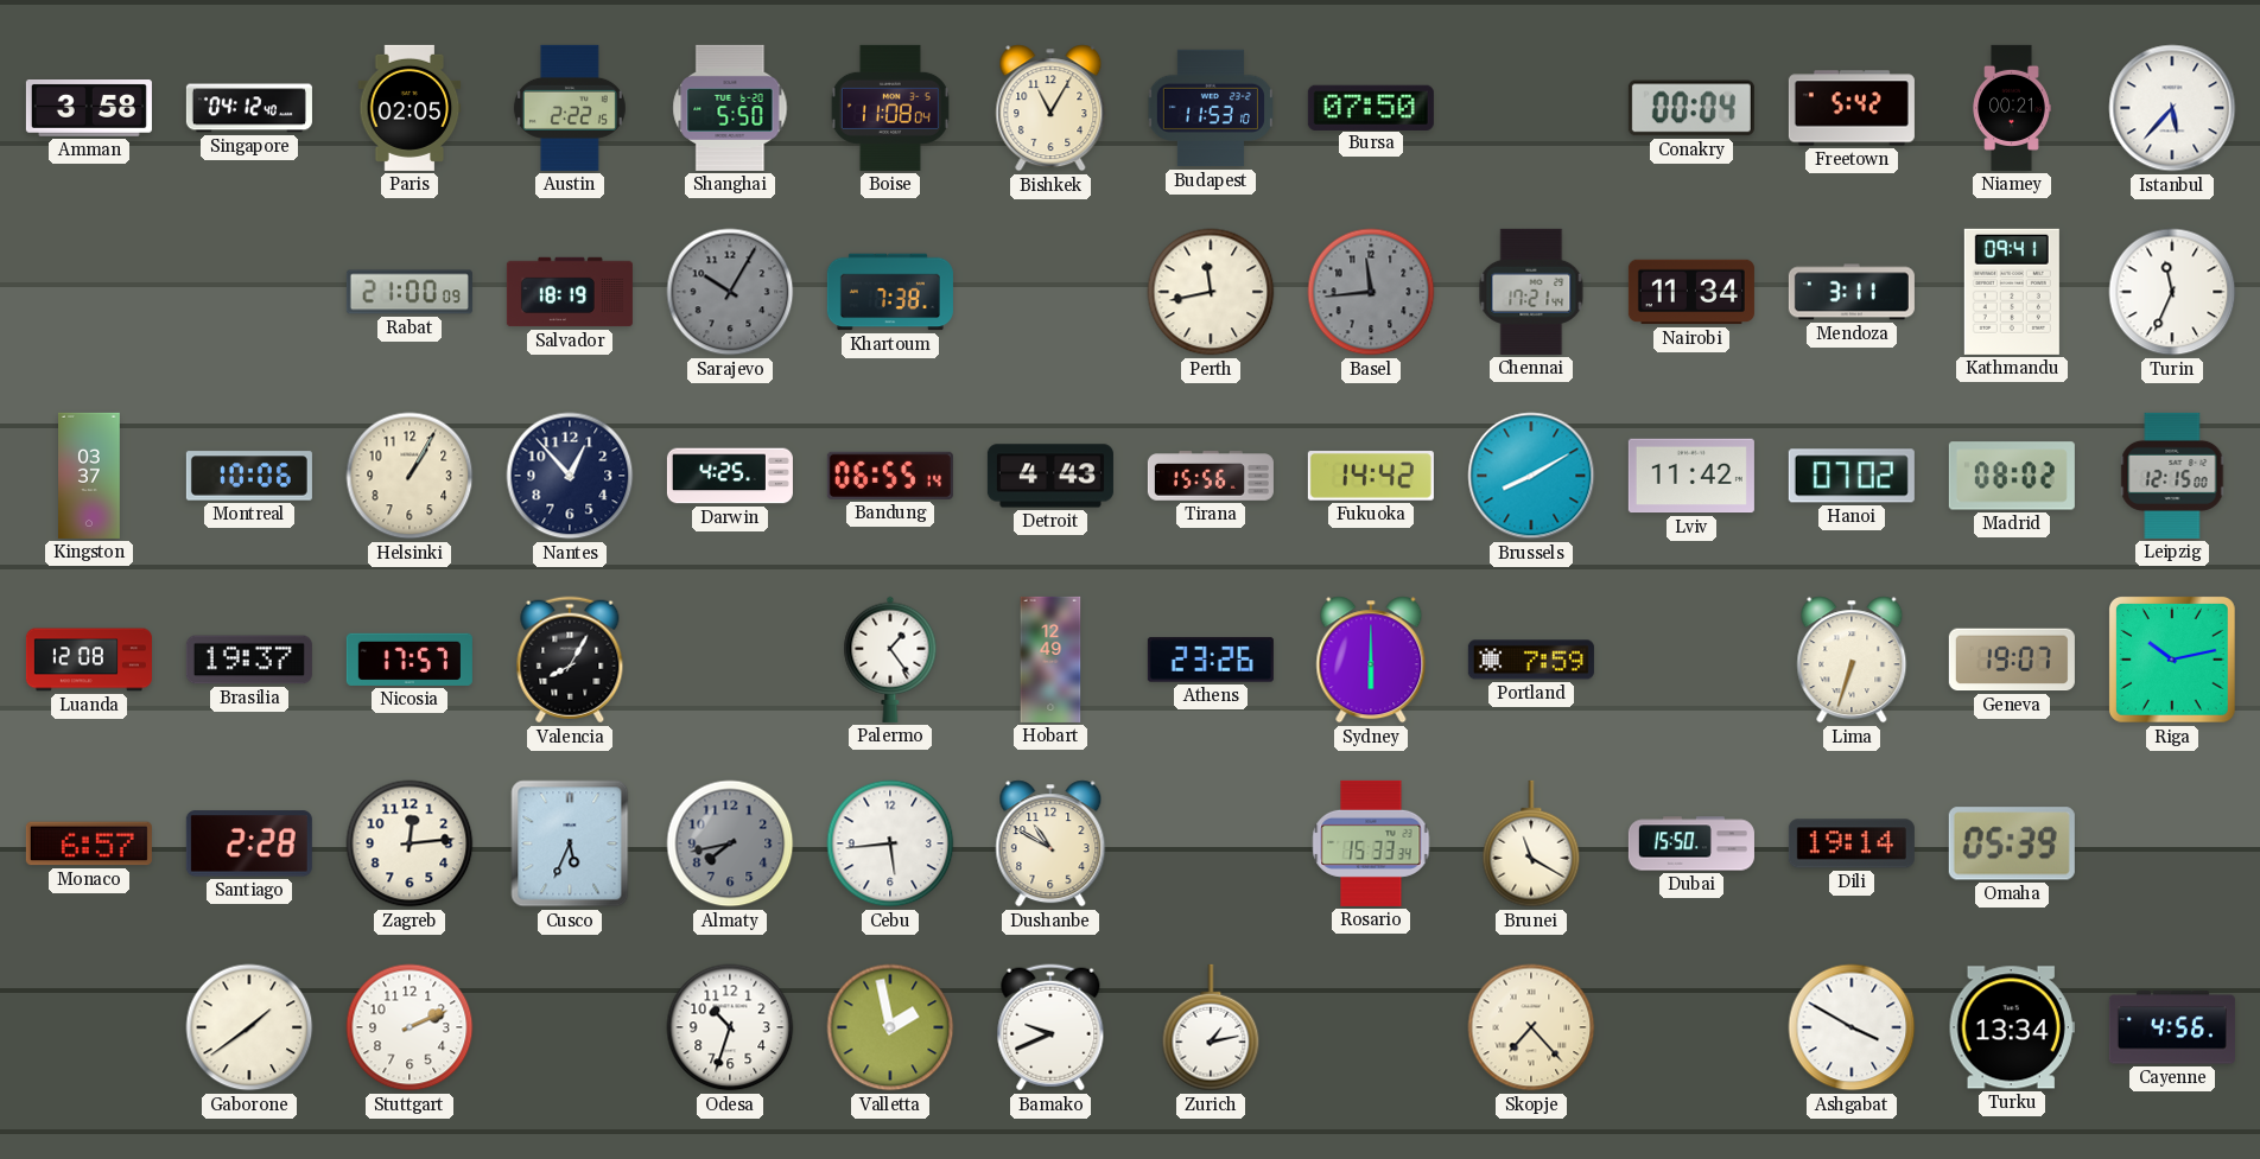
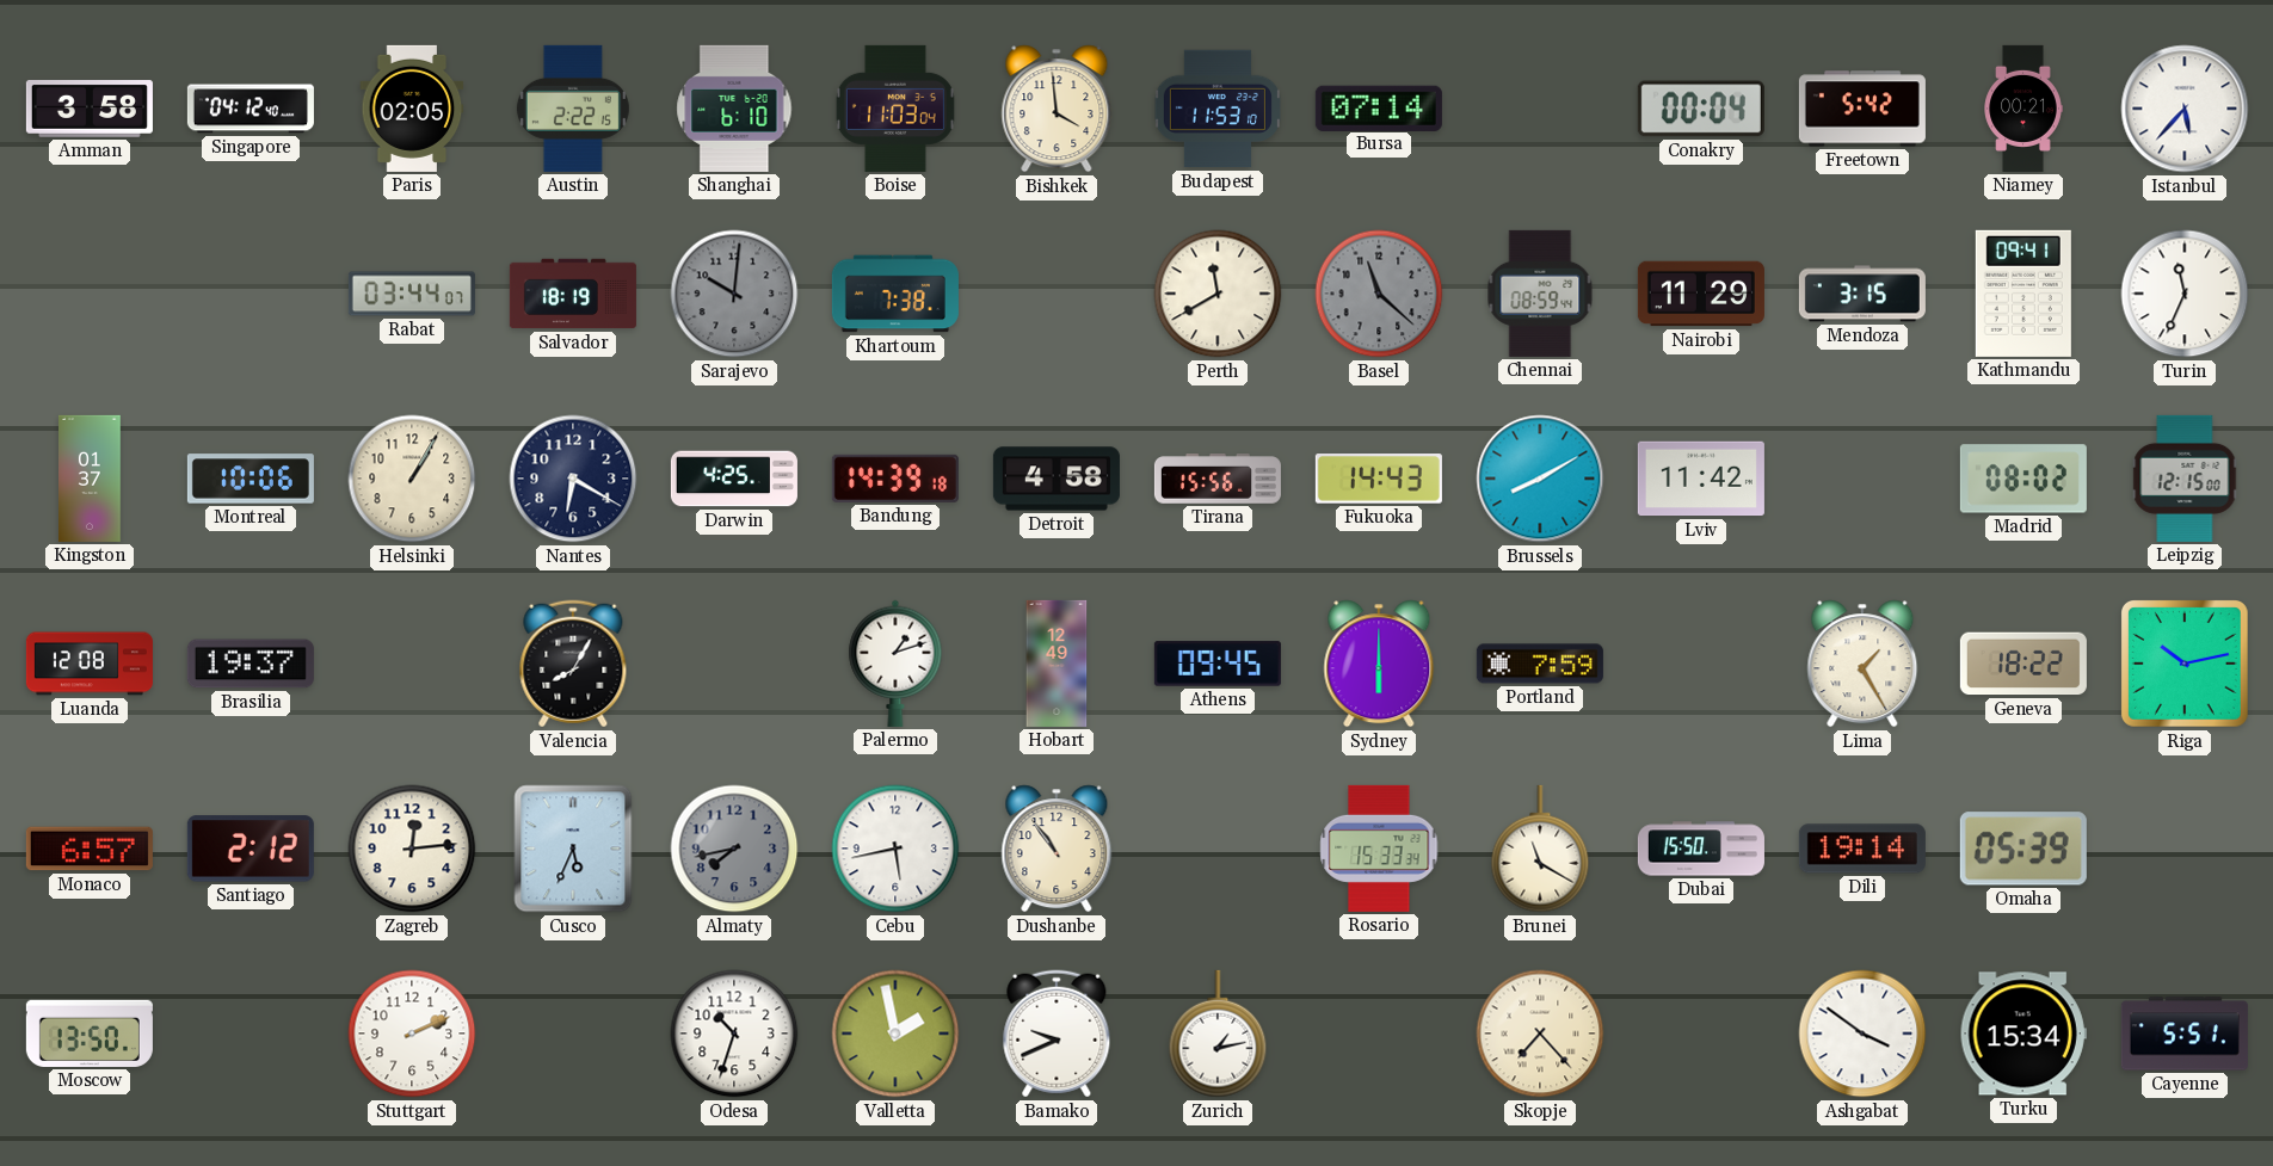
Shanghai: 5:50 -> 6:10
Boise: 11:08 -> 11:03
Bishkek: 11:05 -> 3:59
Bursa: 07:50 -> 07:14
Rabat: 21:00 -> 03:44
Sarajevo: 10:05 -> 10:01
Perth: 11:43 -> 11:40
Basel: 11:44 -> 11:22
Chennai: 17:21 -> 08:59
Nairobi: 11:34 -> 11:29
Mendoza: 3:11 -> 3:15
Kingston: 03:37 -> 01:37
Nantes: 12:53 -> 6:20
Bandung: 06:55 -> 14:39
Detroit: 4:43 -> 4:58
Fukuoka: 14:42 -> 14:43
Hanoi: 07:02 -> none
Nicosia: 17:57 -> none
Palermo: 1:24 -> 1:12
Athens: 23:26 -> 09:45
Lima: 6:33 -> 1:25
Geneva: 19:07 -> 18:22
Santiago: 2:28 -> 2:12
Cebu: 5:44 -> 5:43
Dushanbe: 10:50 -> 10:54
Moscow: none -> 13:50
Gaborone: 1:39 -> none
Ashgabat: 3:50 -> 3:51
Turku: 13:34 -> 15:34
Cayenne: 4:56 -> 5:51
